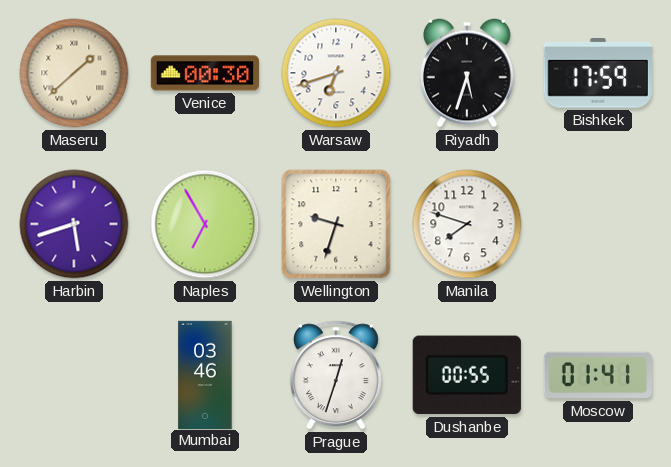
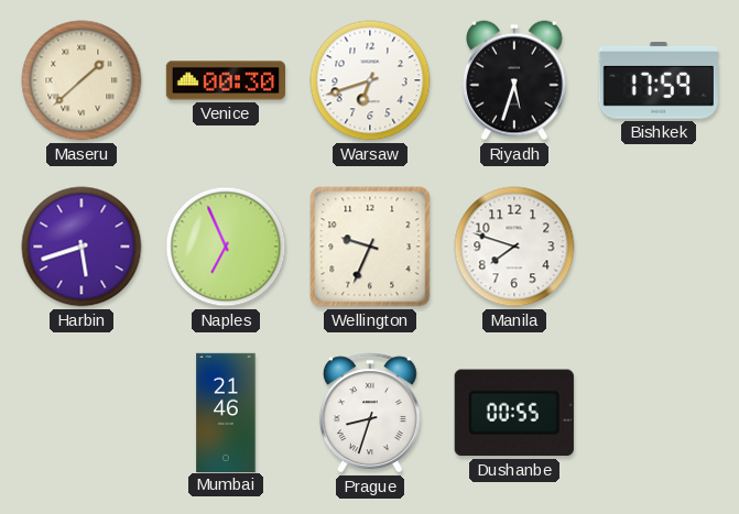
Naples: 6:55 -> 6:56
Wellington: 9:33 -> 9:34
Mumbai: 03:46 -> 21:46
Prague: 12:33 -> 8:33
Moscow: 01:41 -> none
